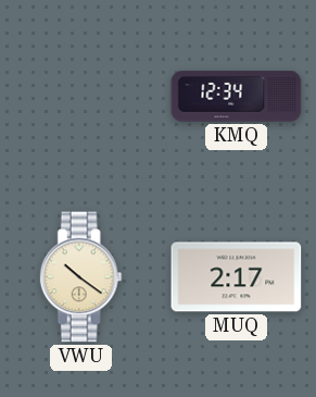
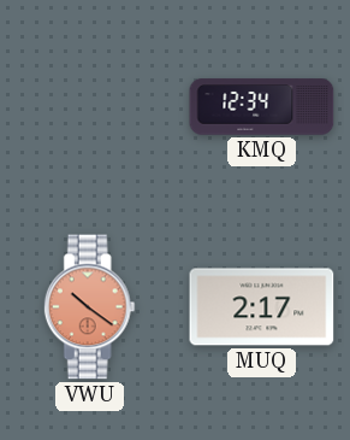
VWU dial: cream -> salmon
